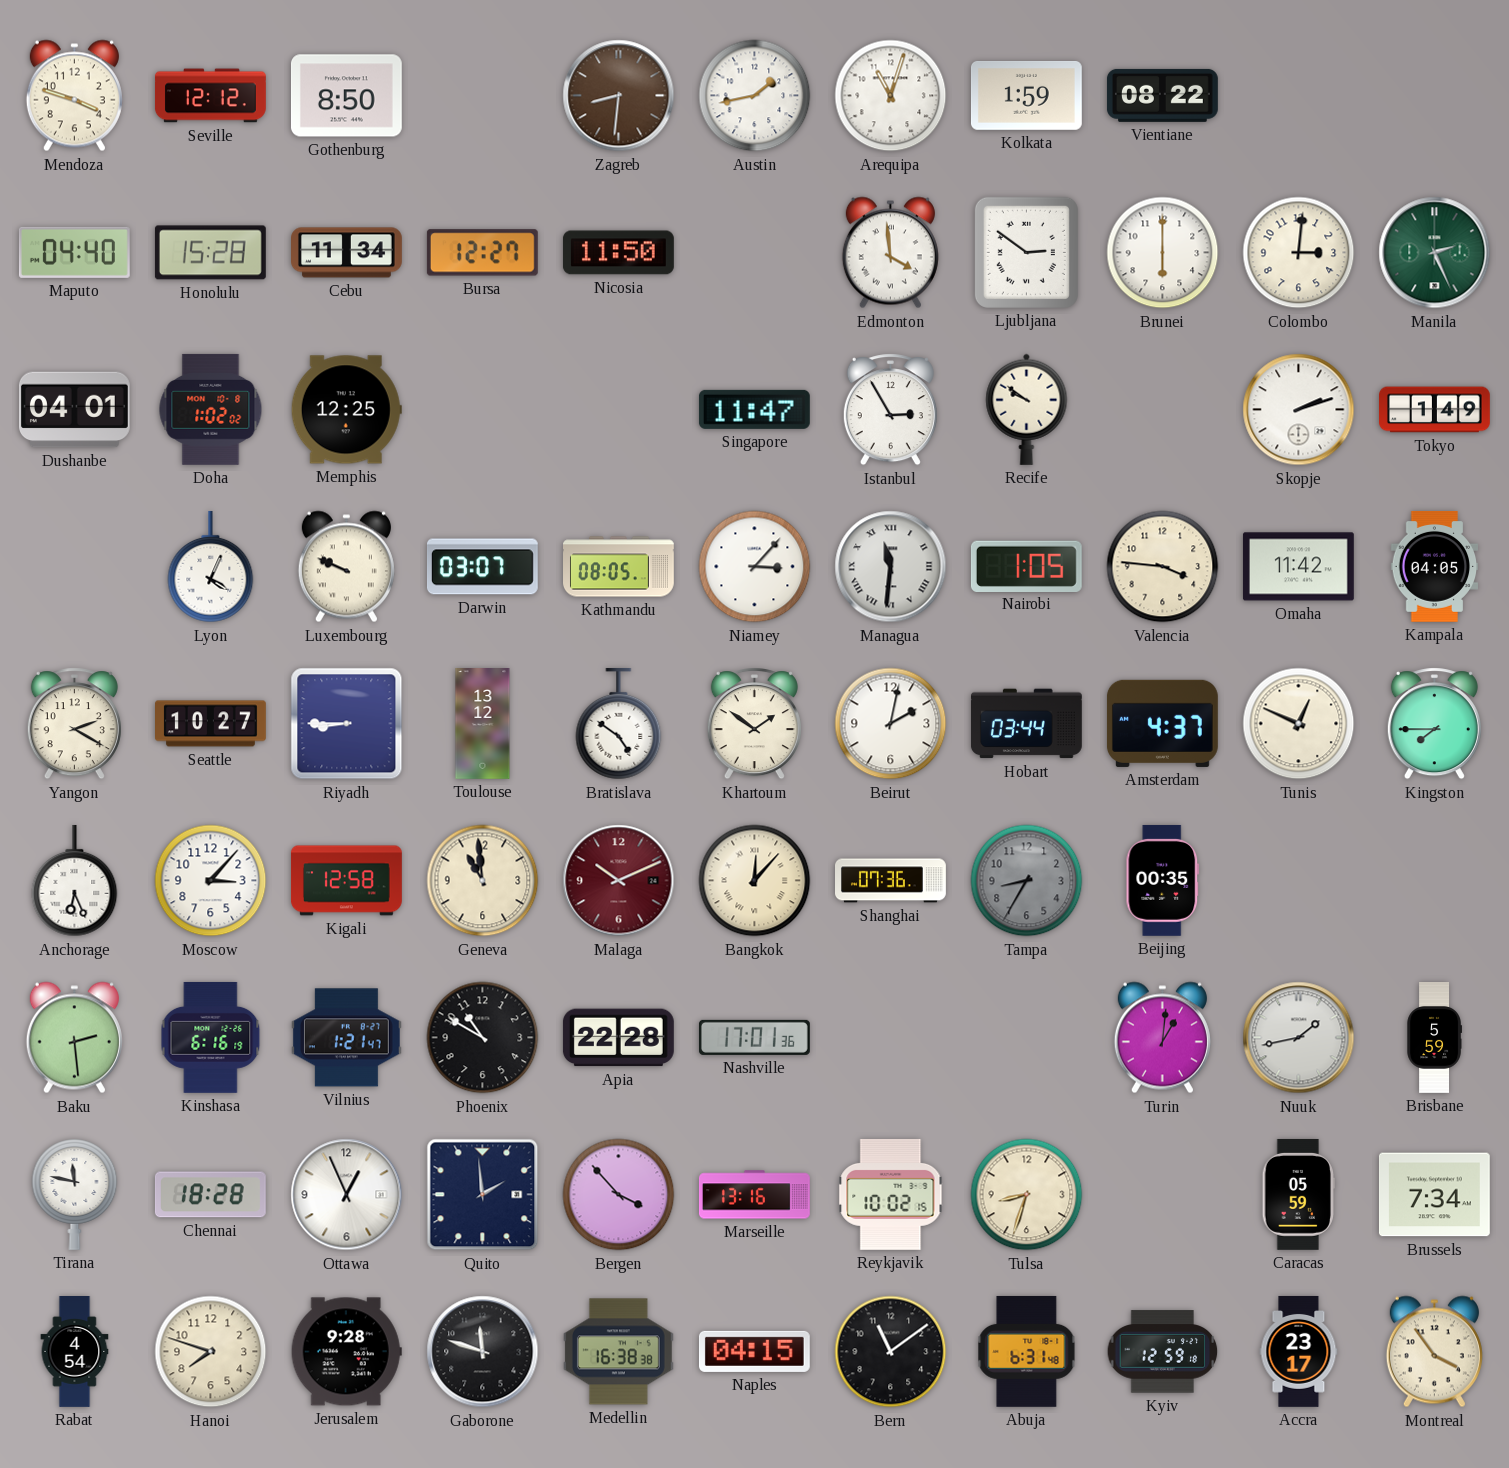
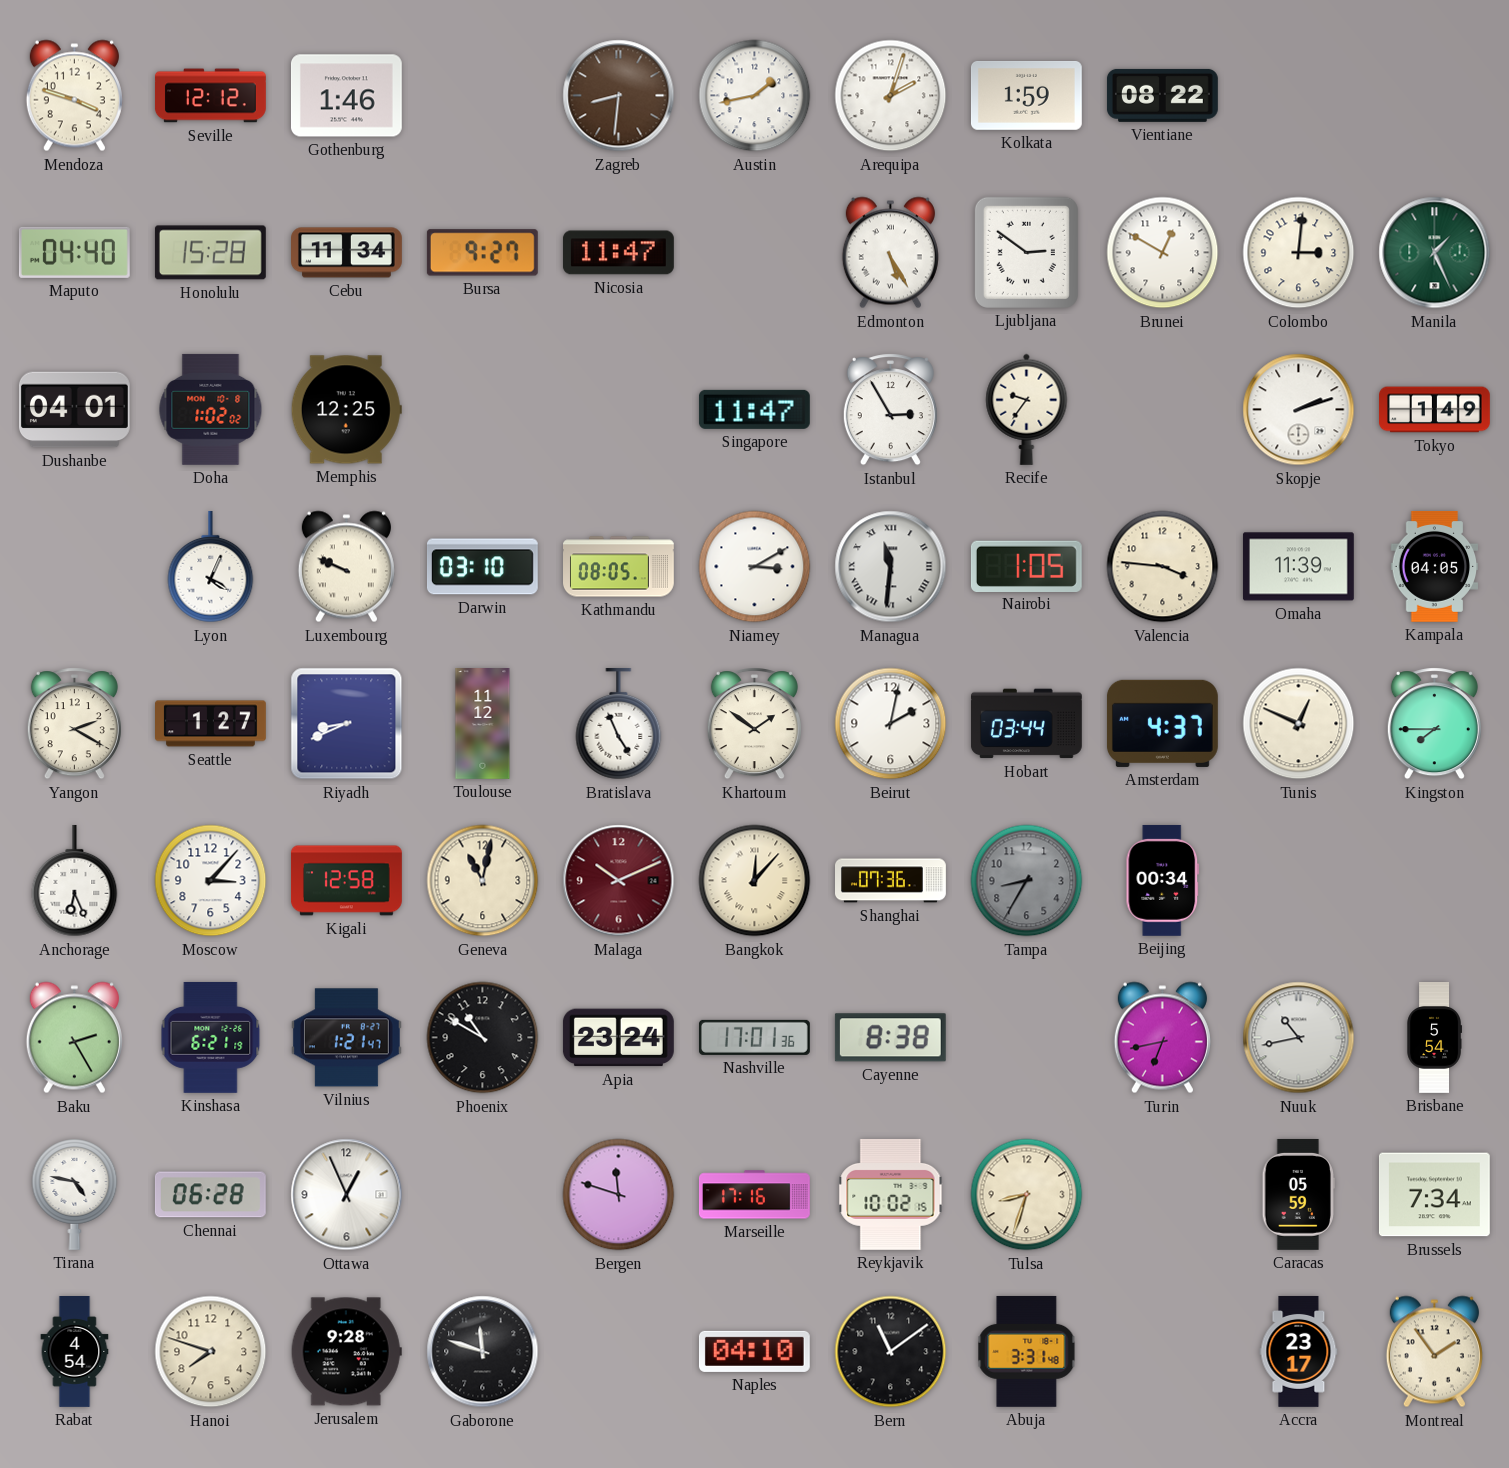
Gothenburg: 8:50 -> 1:46
Arequipa: 11:03 -> 2:03
Bursa: 12:27 -> 9:27
Nicosia: 11:50 -> 11:47
Edmonton: 3:59 -> 5:25
Brunei: 6:00 -> 12:50
Manila: 2:26 -> 1:26
Recife: 9:51 -> 9:36
Darwin: 03:07 -> 03:10
Niamey: 3:07 -> 3:10
Omaha: 11:42 -> 11:39
Seattle: 10:27 -> 1:27
Riyadh: 8:45 -> 8:41
Toulouse: 13:12 -> 11:12
Bratislava: 4:51 -> 4:56
Geneva: 10:59 -> 11:02
Beijing: 00:35 -> 00:34
Baku: 2:29 -> 2:25
Kinshasa: 6:16 -> 6:21
Apia: 22:28 -> 23:24
Cayenne: none -> 8:38
Turin: 1:01 -> 6:43
Nuuk: 1:43 -> 10:43
Brisbane: 5:59 -> 5:54
Tirana: 11:47 -> 4:47
Chennai: 18:28 -> 06:28
Quito: 1:59 -> none
Bergen: 3:53 -> 11:48
Marseille: 13:16 -> 17:16
Medellin: 16:38 -> none
Naples: 04:15 -> 04:10
Abuja: 6:31 -> 3:31
Kyiv: 12:59 -> none
Montreal: 3:54 -> 1:54
